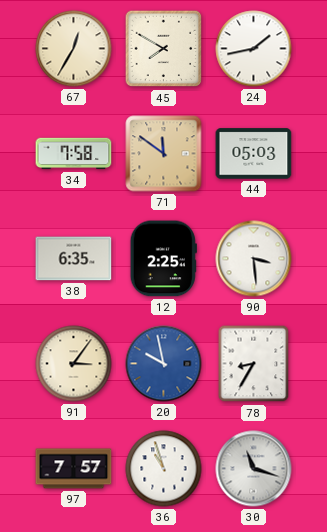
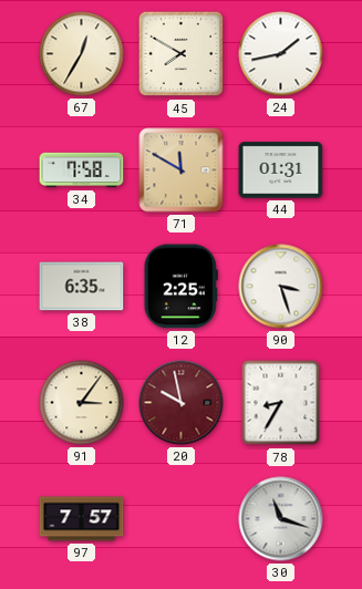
71: 11:51 -> 11:50
44: 05:03 -> 01:31
90: 3:29 -> 3:27
20 dial: blue -> burgundy
36: 10:57 -> none
